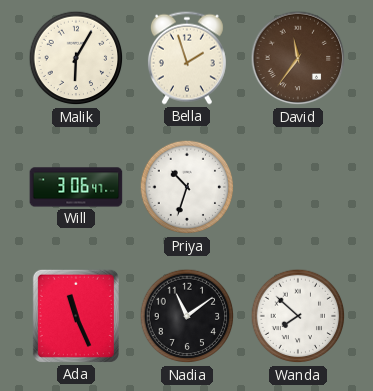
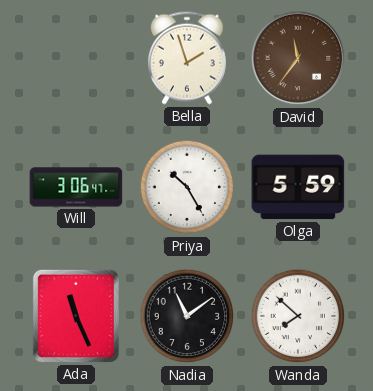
Malik: 6:05 -> none
Priya: 10:33 -> 10:25
Olga: none -> 5:59
